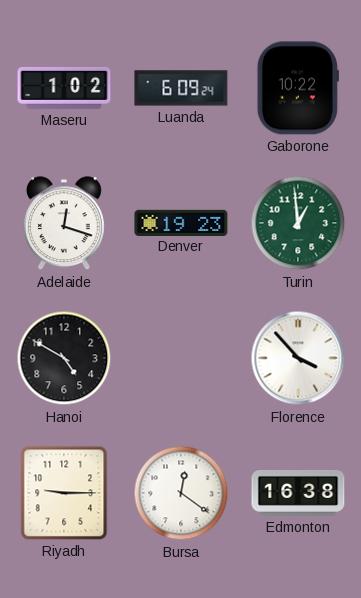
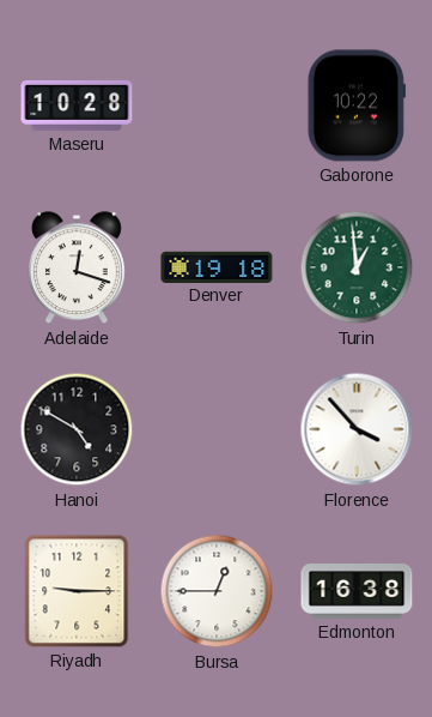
Maseru: 1:02 -> 10:28
Luanda: 6:09 -> none
Denver: 19:23 -> 19:18
Bursa: 12:21 -> 12:45
